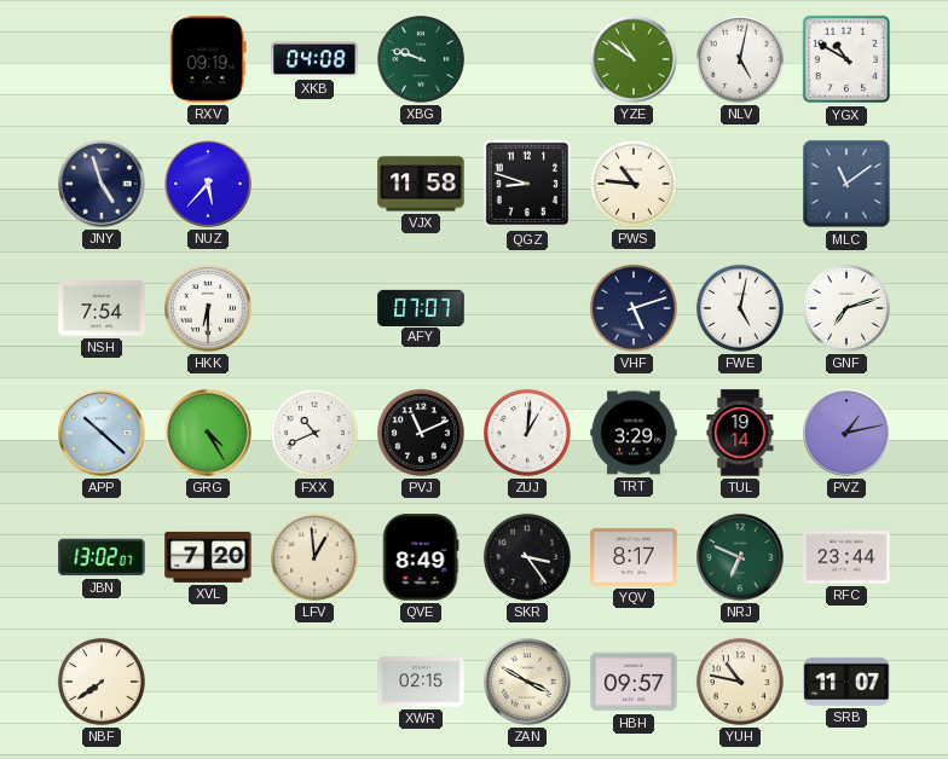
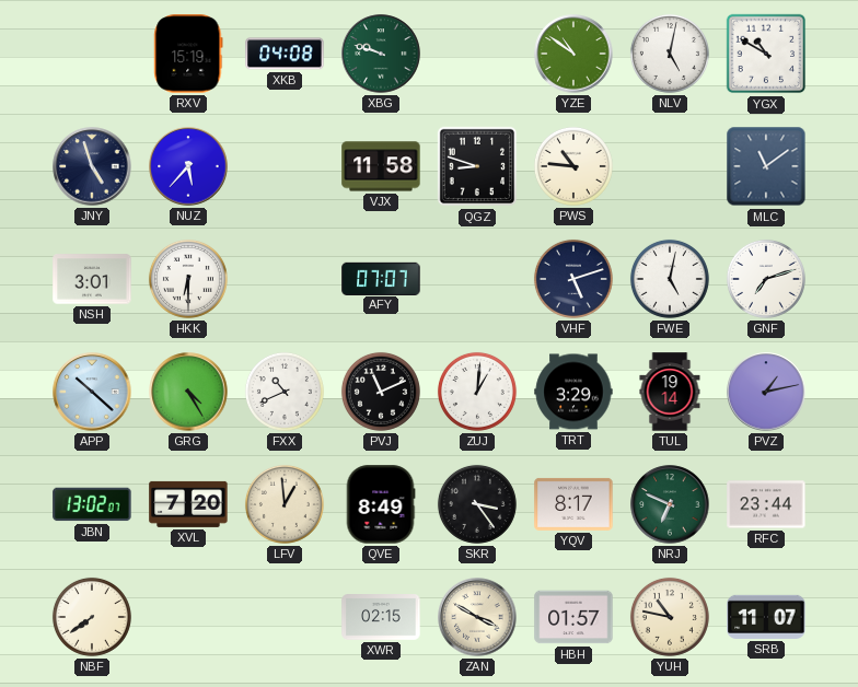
RXV: 09:19 -> 15:19
NSH: 7:54 -> 3:01
HBH: 09:57 -> 01:57
